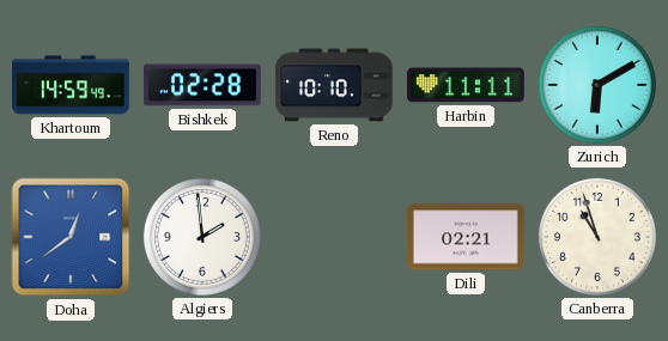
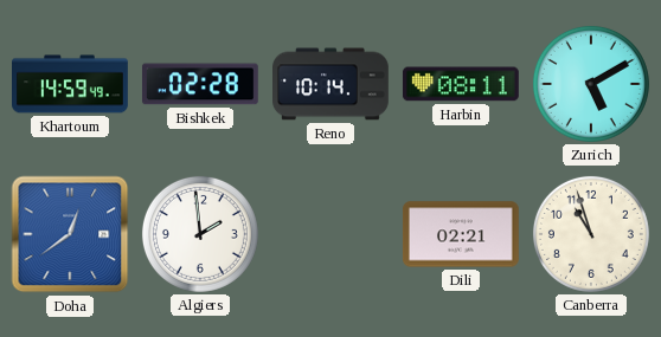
Reno: 10:10 -> 10:14
Harbin: 11:11 -> 08:11
Zurich: 6:10 -> 5:10
